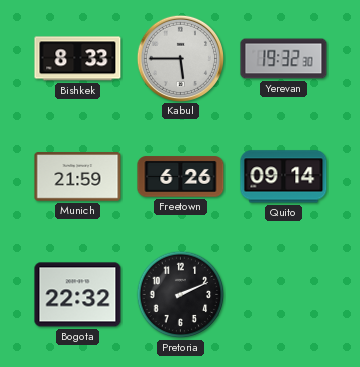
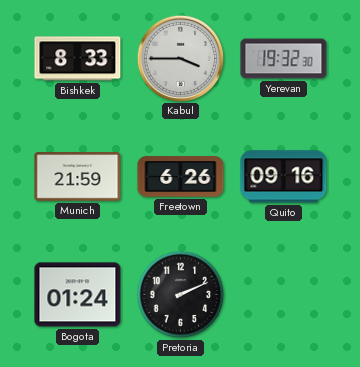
Kabul: 5:45 -> 3:45
Quito: 09:14 -> 09:16
Bogota: 22:32 -> 01:24
